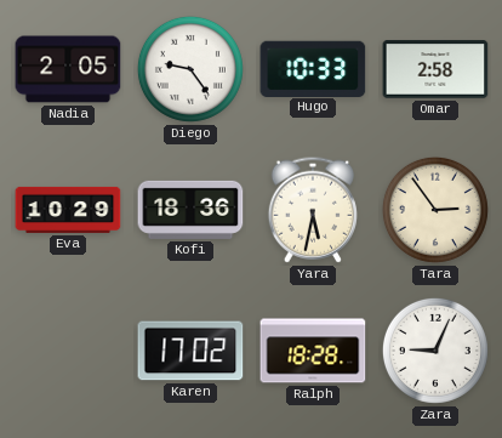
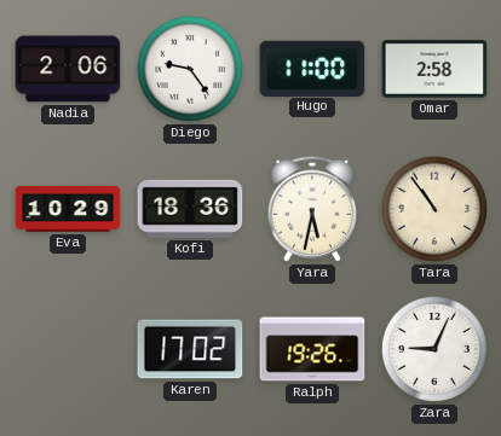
Nadia: 2:05 -> 2:06
Hugo: 10:33 -> 11:00
Tara: 2:54 -> 10:54
Ralph: 18:28 -> 19:26
